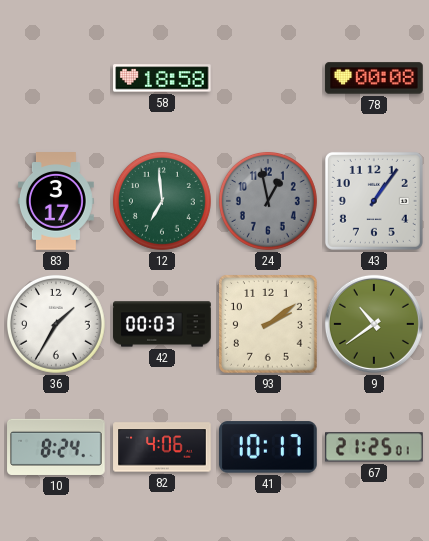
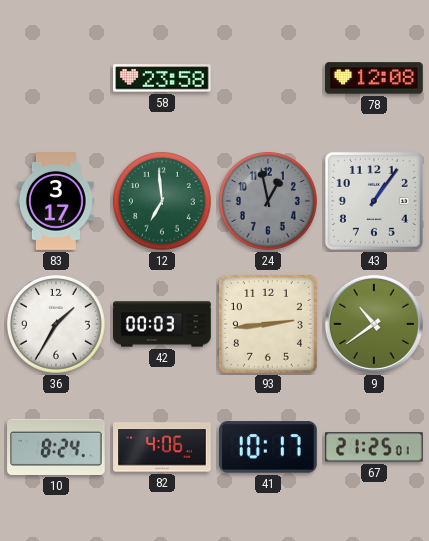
58: 18:58 -> 23:58
78: 00:08 -> 12:08
93: 2:09 -> 2:44
